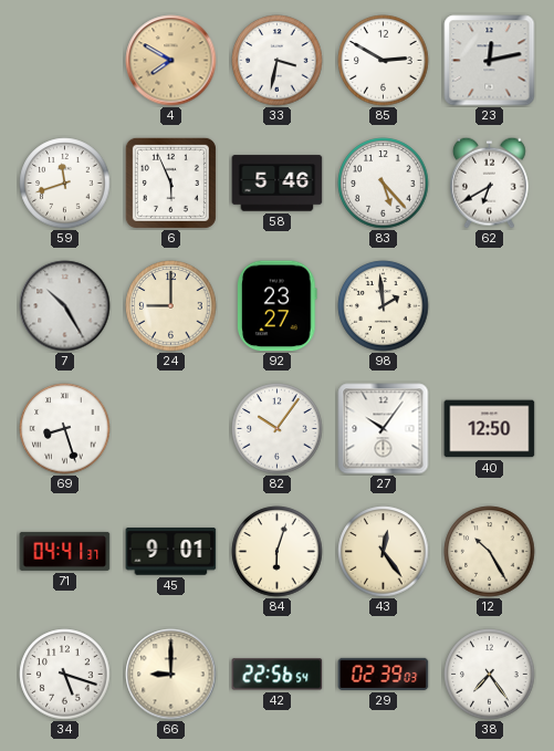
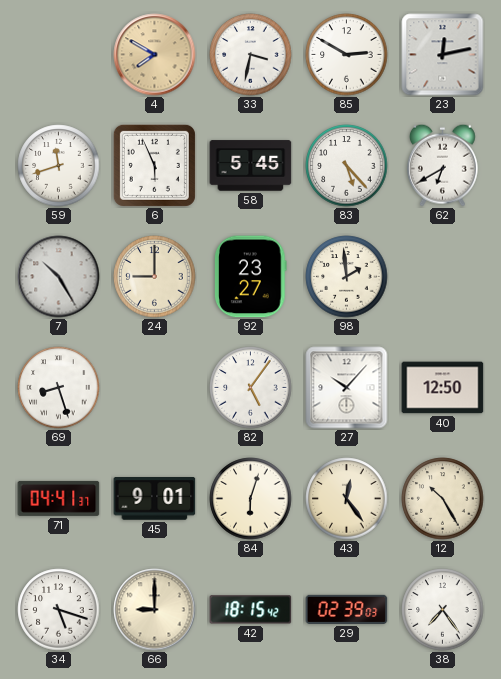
58: 5:46 -> 5:45
82: 10:06 -> 5:06
27: 10:06 -> 10:07
42: 22:56 -> 18:15
